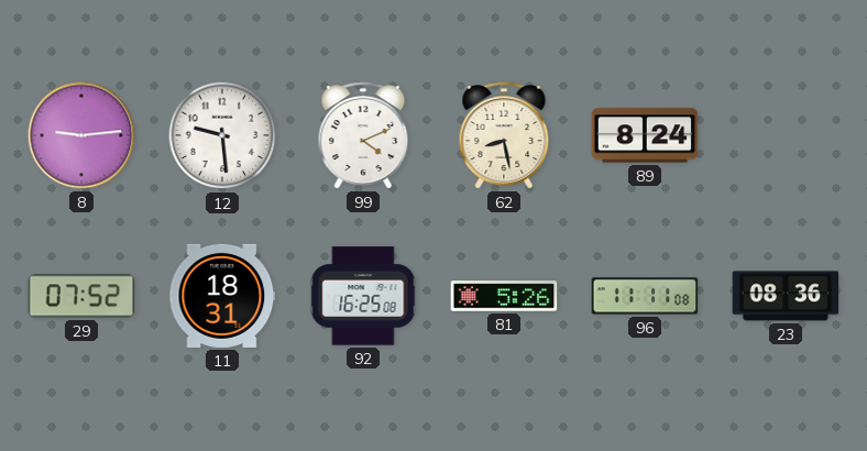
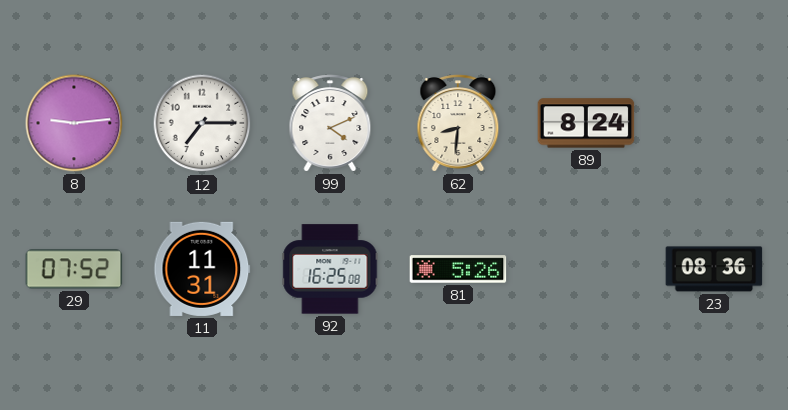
12: 9:29 -> 7:15
62: 8:28 -> 8:31
11: 18:31 -> 11:31
96: 11:11 -> none
